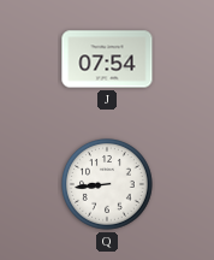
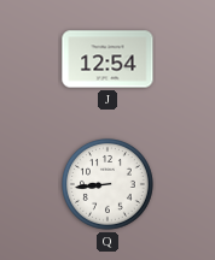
J: 07:54 -> 12:54
